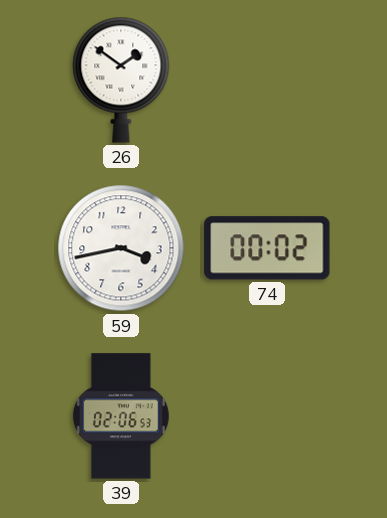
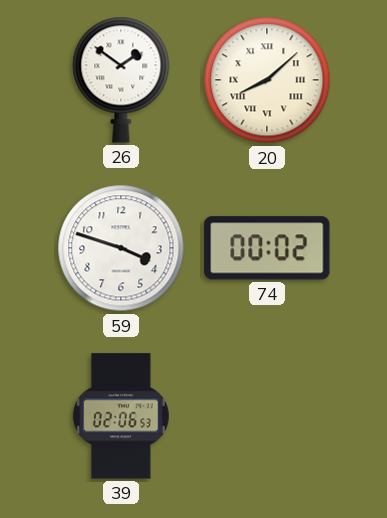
20: none -> 8:08
59: 3:43 -> 3:48
